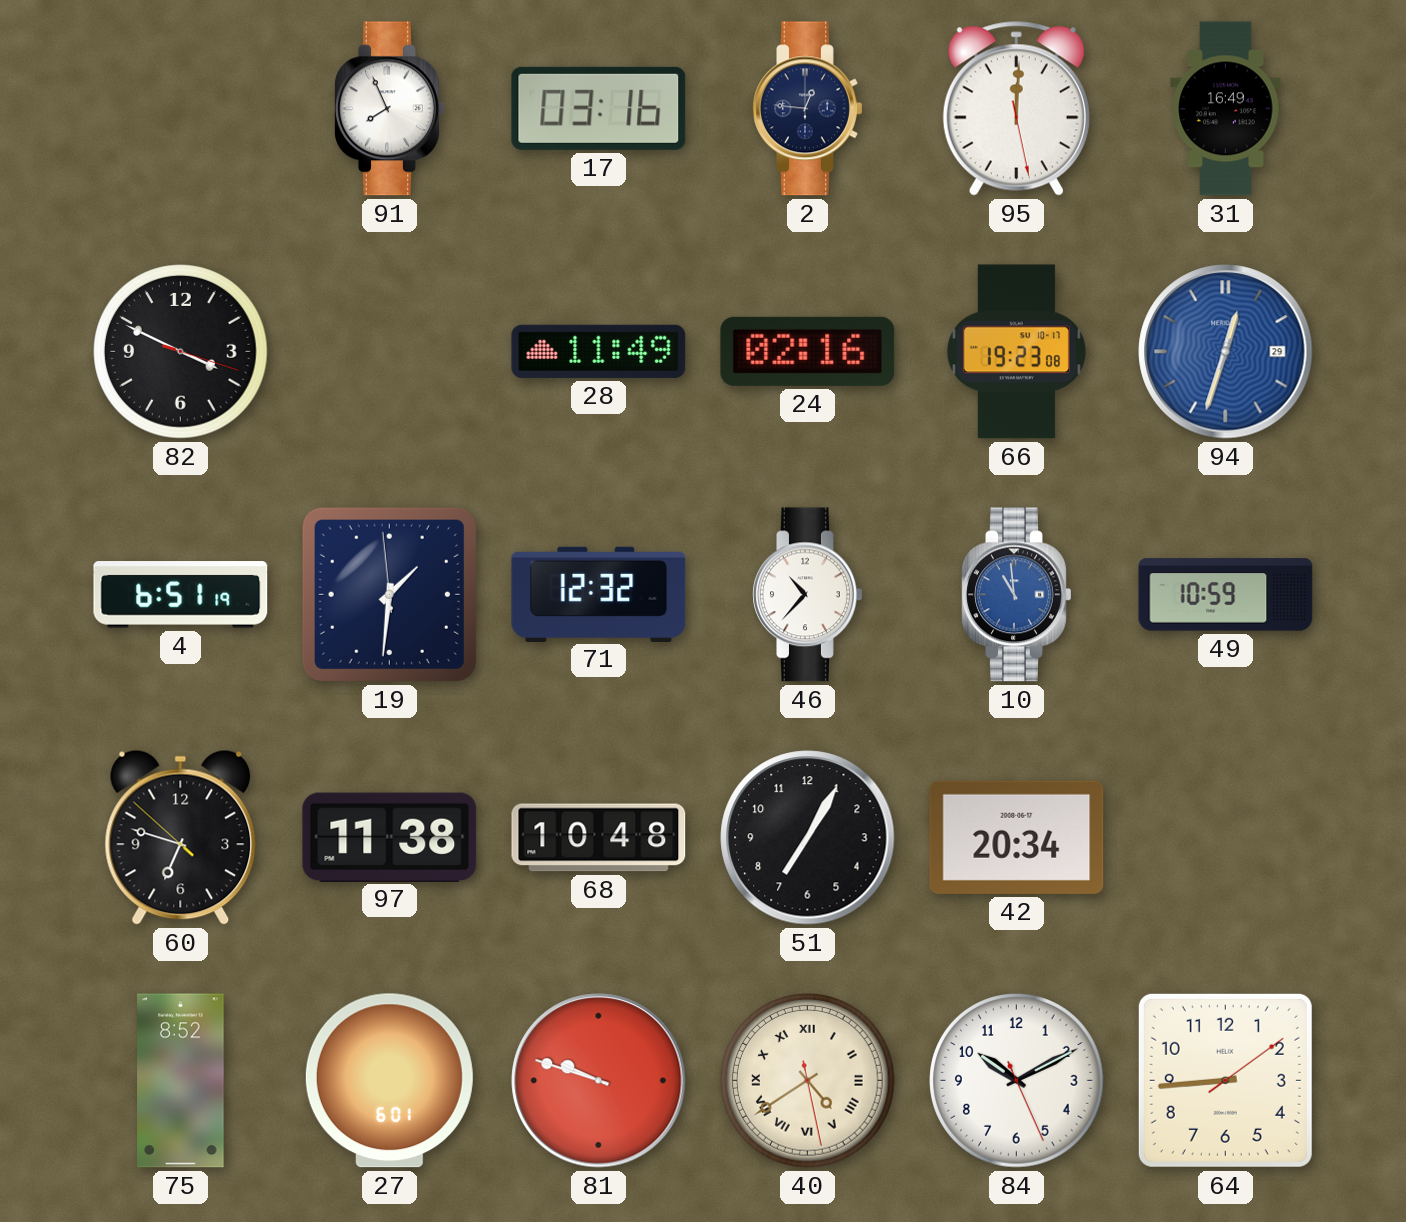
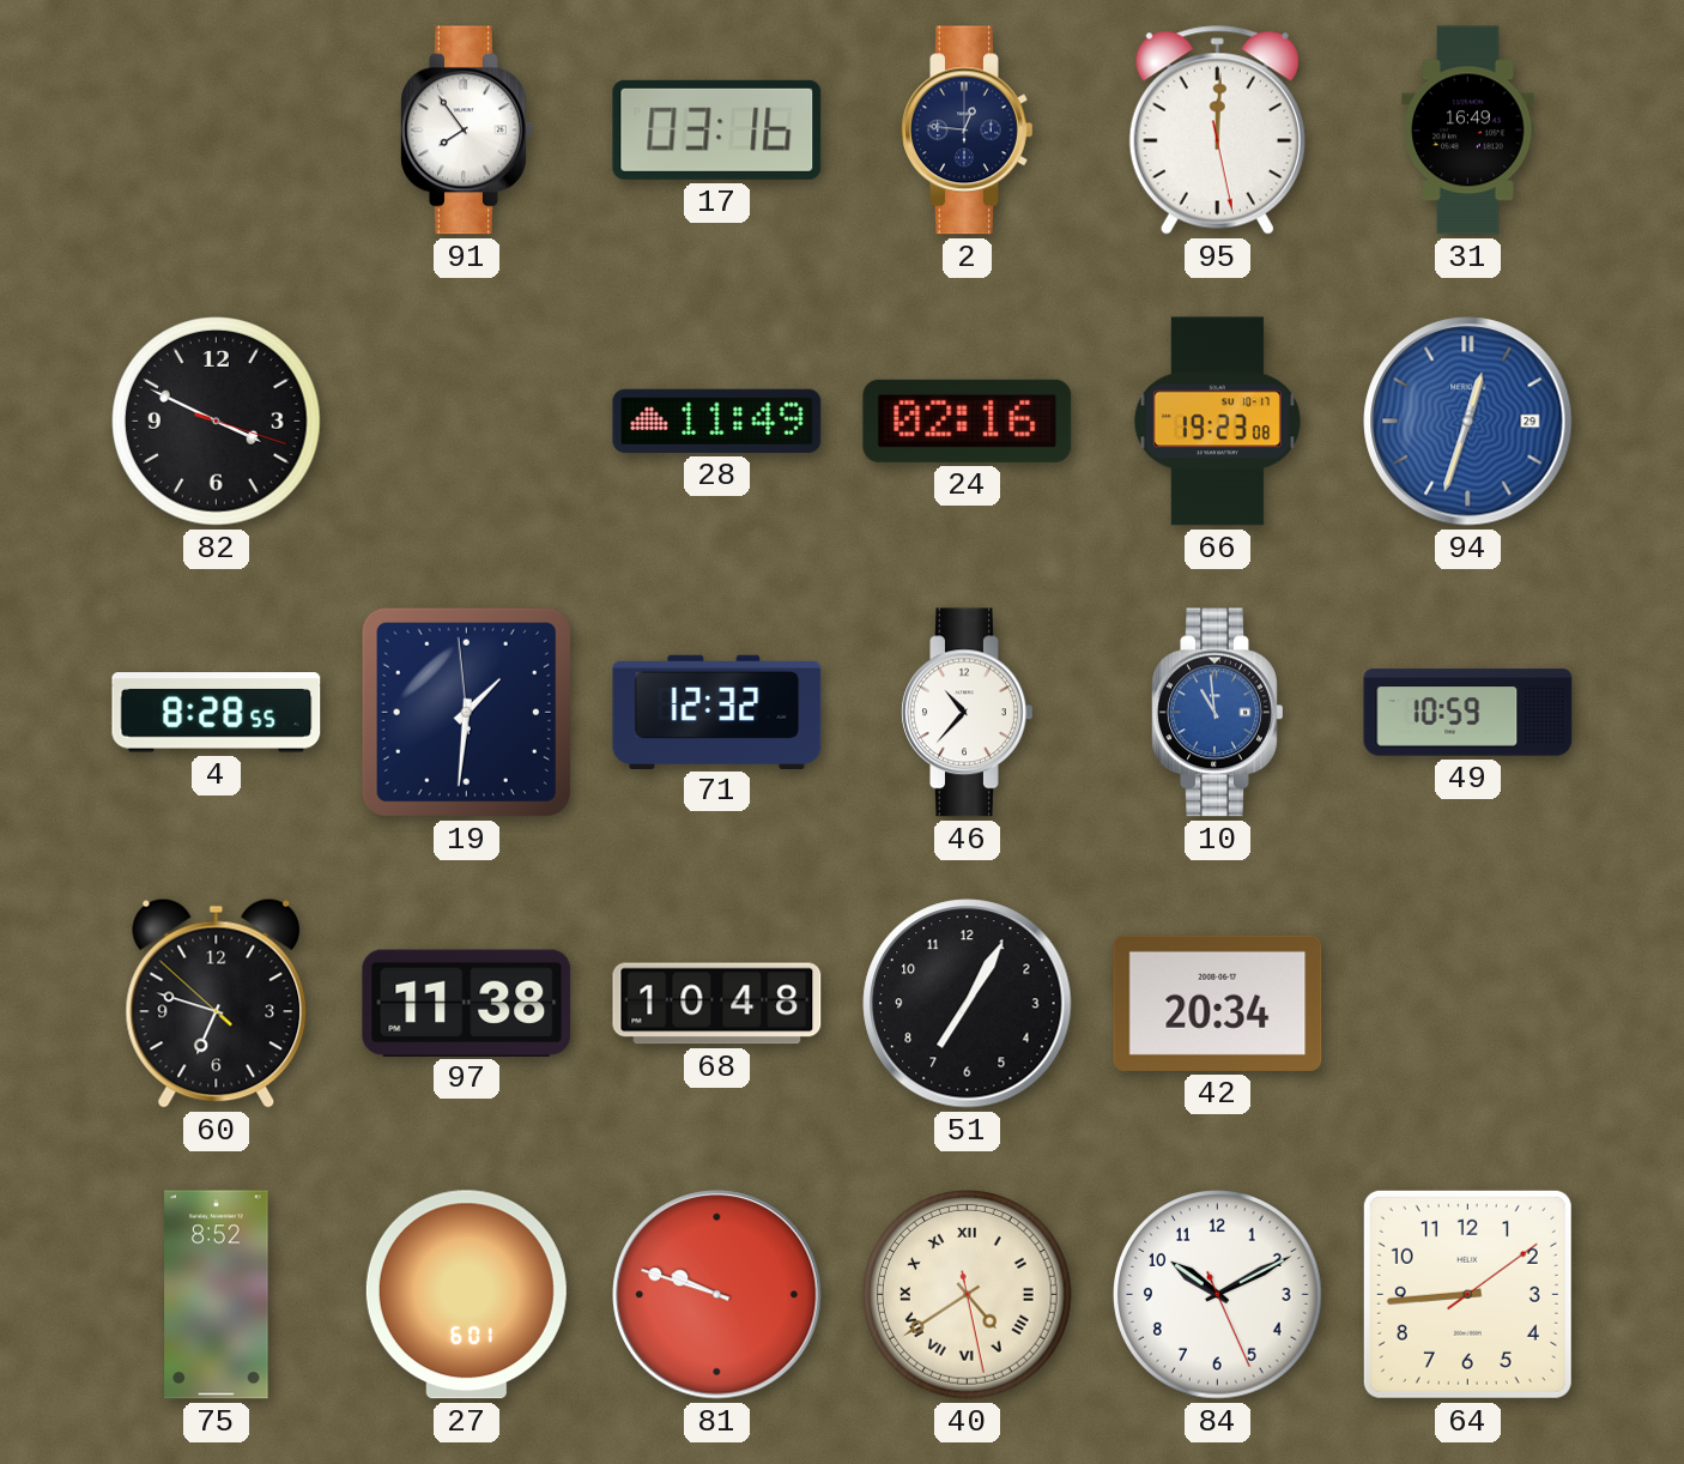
91: 7:56 -> 7:54
4: 6:51 -> 8:28
